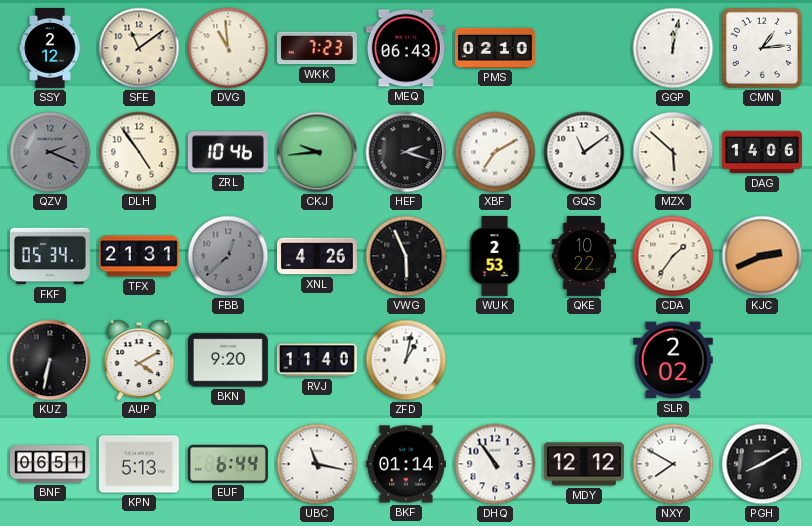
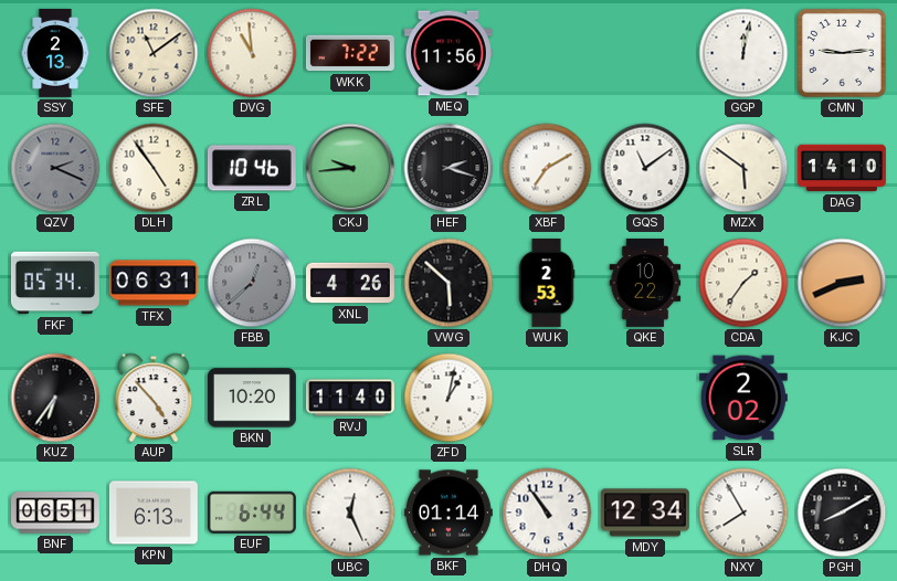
SSY: 2:12 -> 2:13
WKK: 7:23 -> 7:22
MEQ: 06:43 -> 11:56
PMS: 02:10 -> none
CMN: 1:14 -> 9:14
MZX: 5:52 -> 5:51
DAG: 14:06 -> 14:10
TFX: 21:31 -> 06:31
VWG: 5:56 -> 5:52
KUZ: 6:32 -> 6:36
AUP: 4:10 -> 4:53
BKN: 9:20 -> 10:20
KPN: 5:13 -> 6:13
UBC: 11:17 -> 12:26
MDY: 12:12 -> 12:34
NXY: 7:50 -> 7:55
